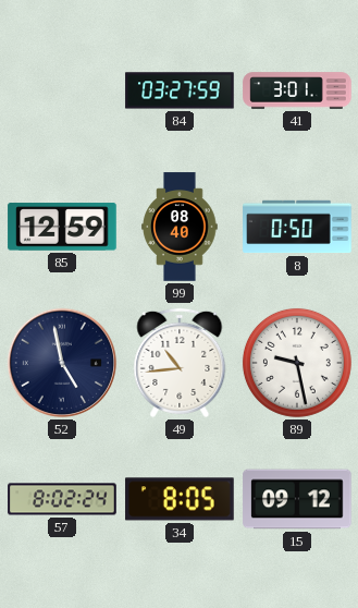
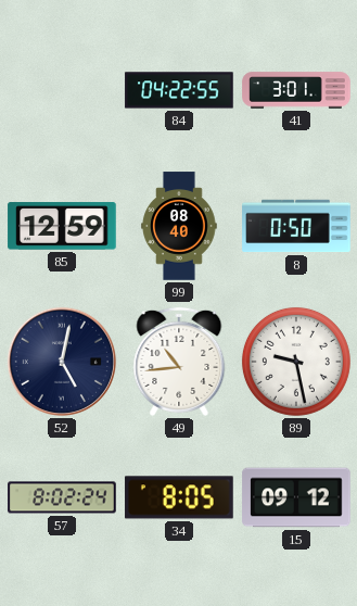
84: 03:27 -> 04:22
52: 4:58 -> 5:02
